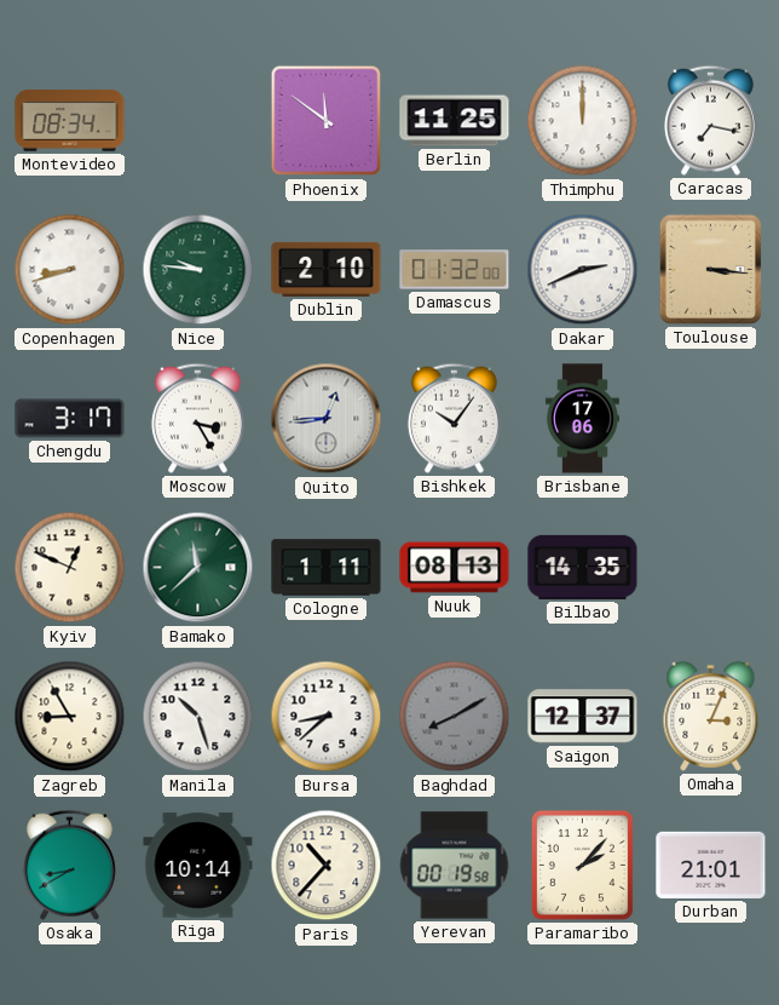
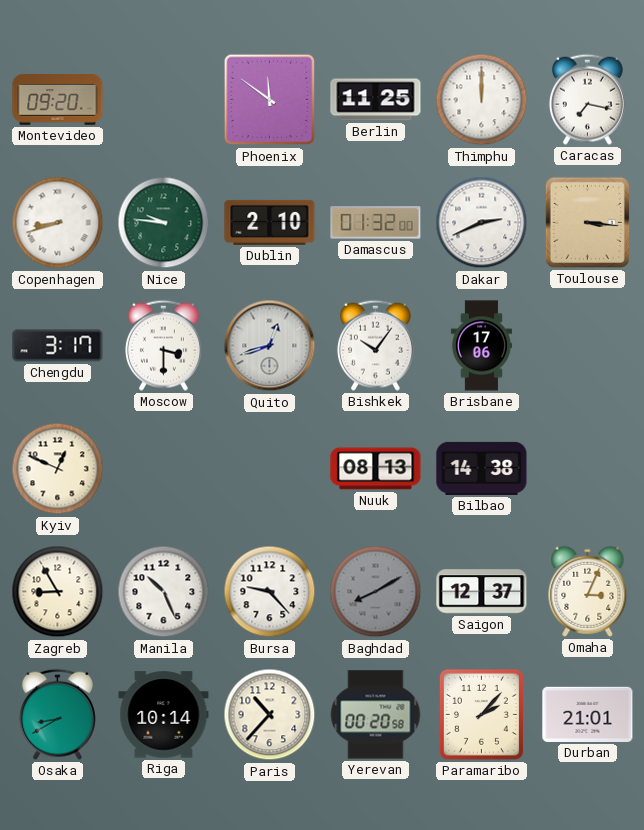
Montevideo: 08:34 -> 09:20
Moscow: 3:25 -> 3:30
Quito: 12:44 -> 12:42
Bamako: 11:38 -> none
Cologne: 1:11 -> none
Bilbao: 14:35 -> 14:38
Manila: 10:27 -> 10:26
Bursa: 8:38 -> 9:23
Yerevan: 00:19 -> 00:20
